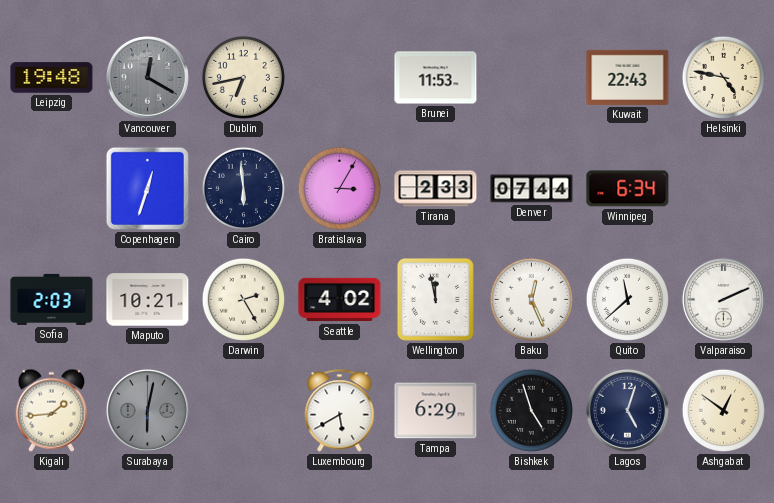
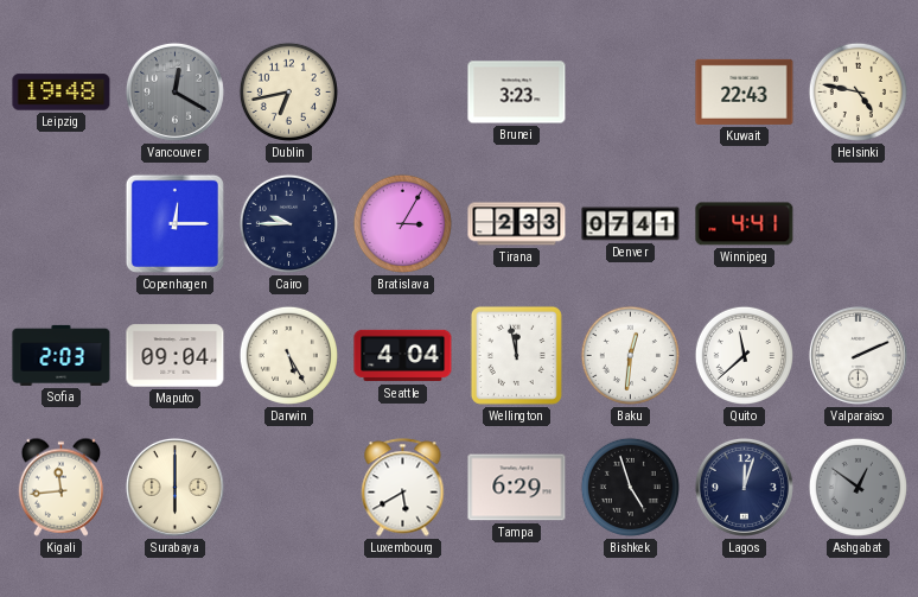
Brunei: 11:53 -> 3:23
Copenhagen: 12:33 -> 12:15
Cairo: 5:59 -> 9:45
Denver: 07:44 -> 07:41
Winnipeg: 6:34 -> 4:41
Maputo: 10:21 -> 09:04
Darwin: 2:25 -> 5:25
Seattle: 4:02 -> 4:04
Baku: 12:26 -> 12:31
Kigali: 1:44 -> 11:44
Surabaya: 6:02 -> 6:00
Surabaya dial: grey -> cream
Lagos: 5:03 -> 12:03
Ashgabat dial: cream -> grey
